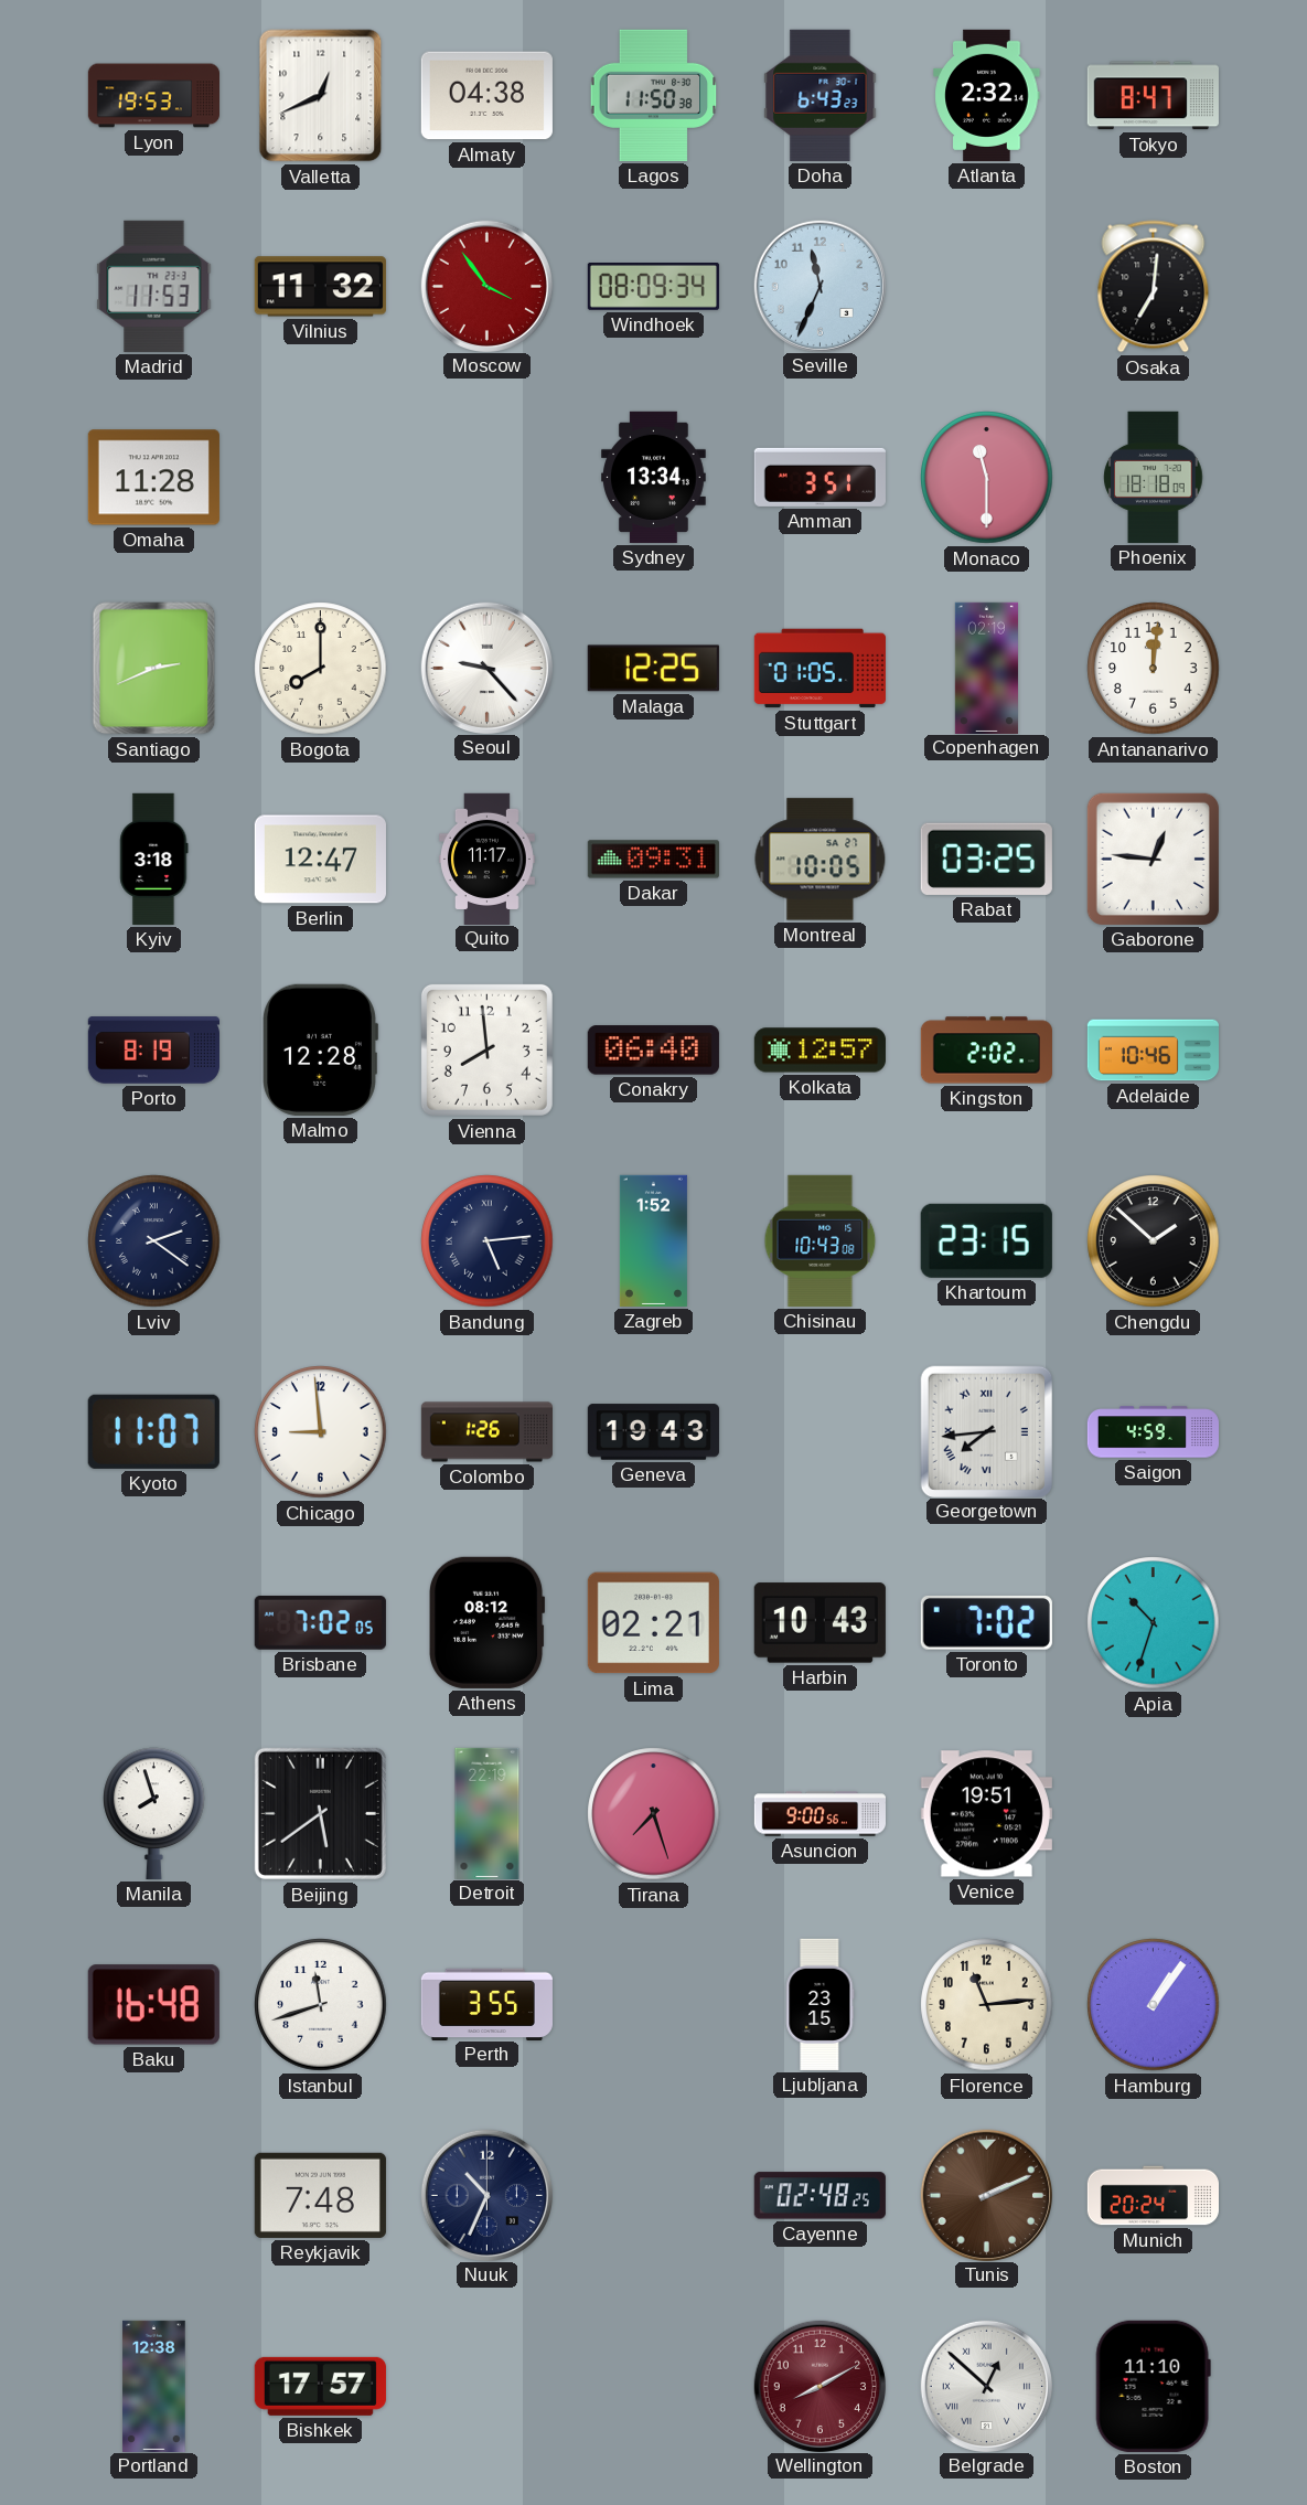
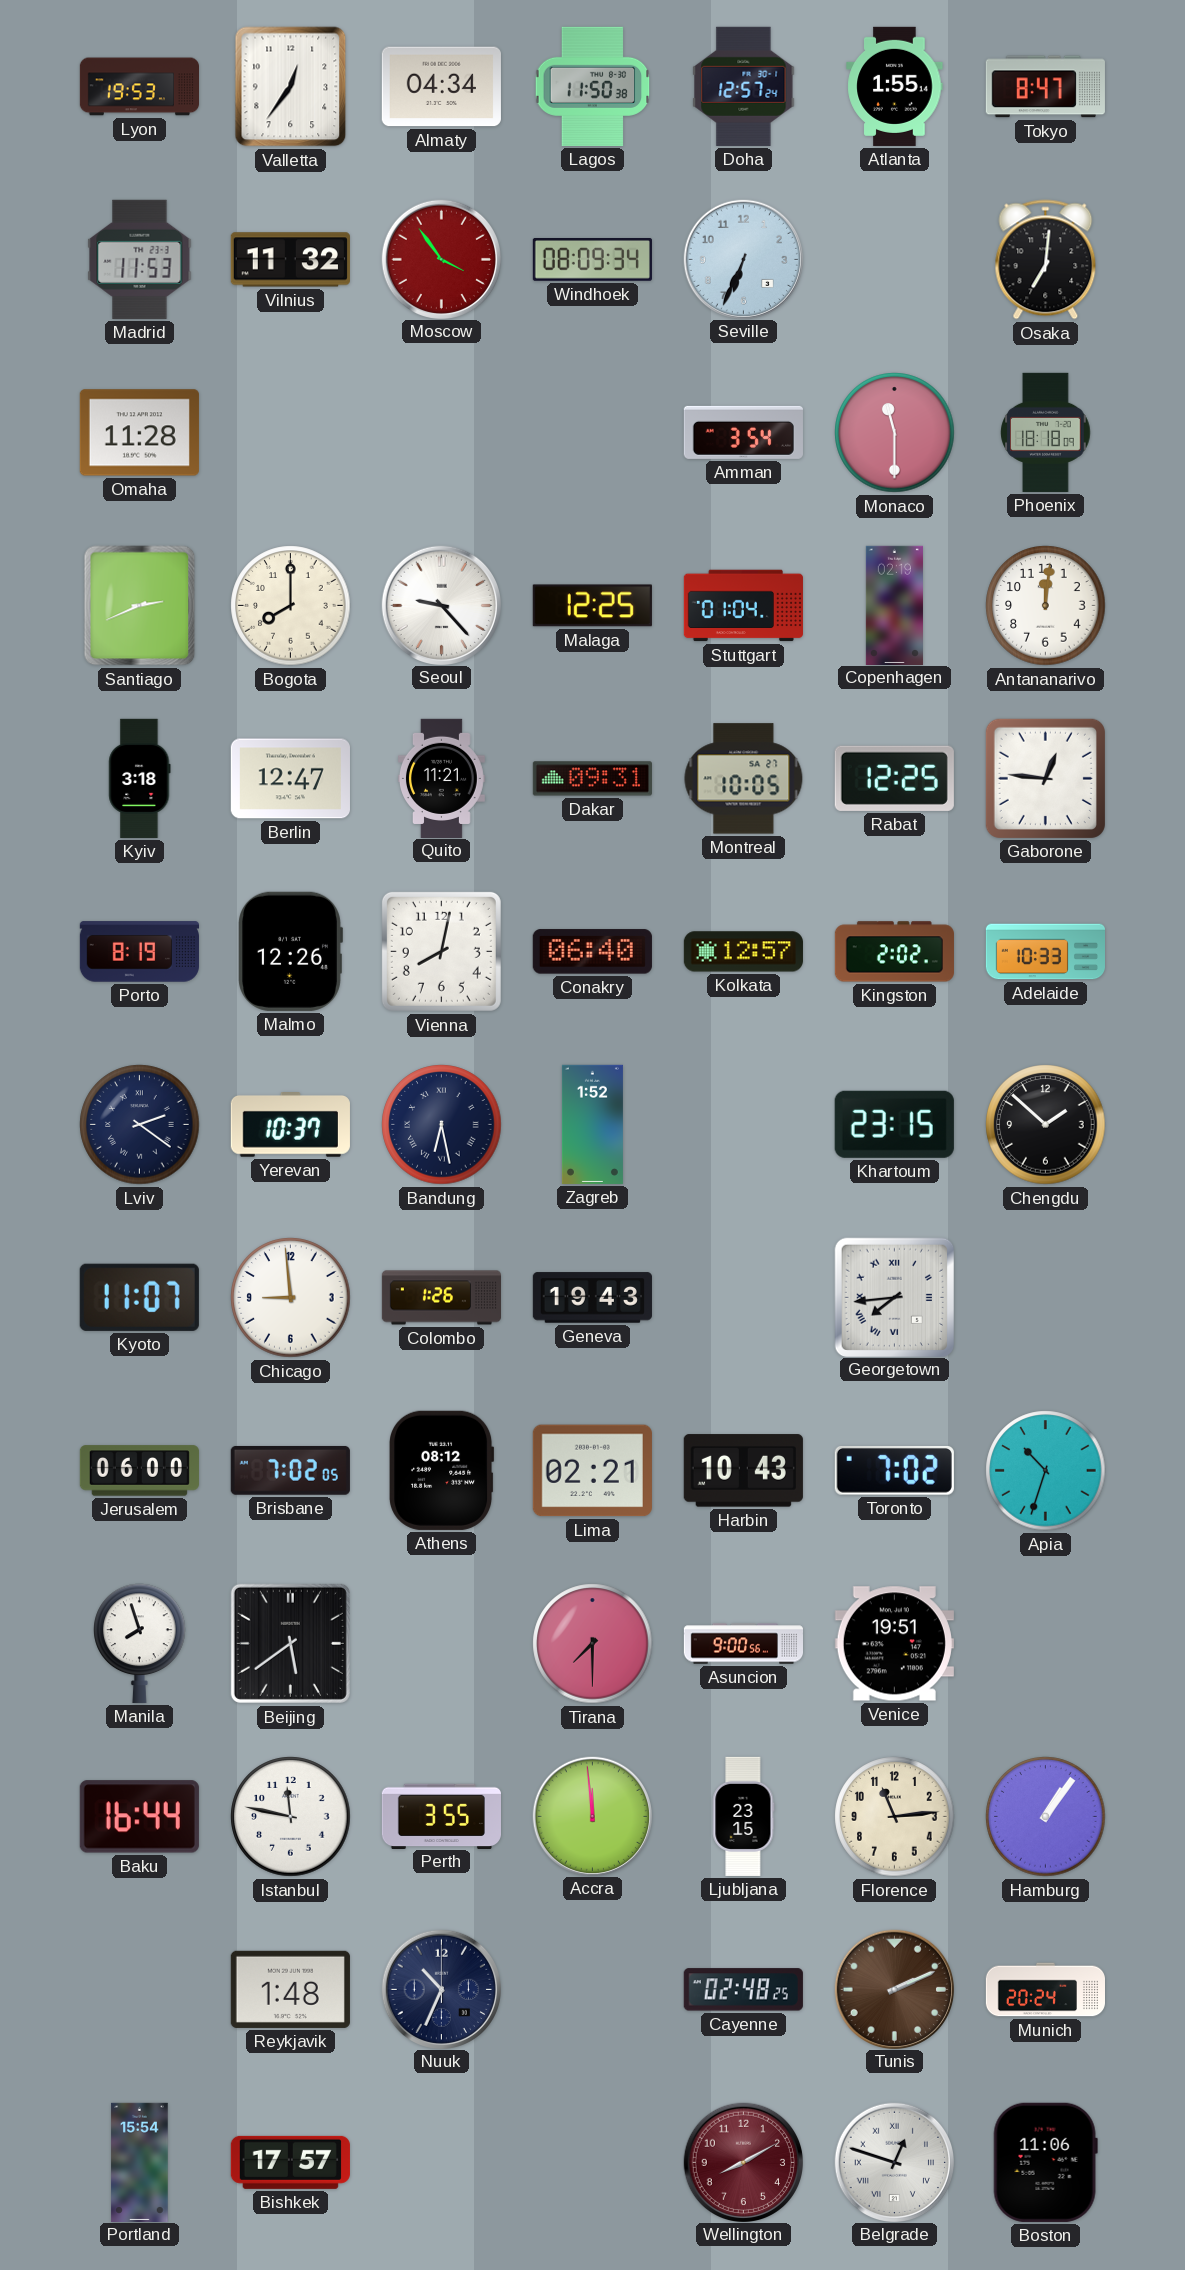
Valletta: 12:41 -> 12:36
Almaty: 04:38 -> 04:34
Doha: 6:43 -> 12:57
Atlanta: 2:32 -> 1:55
Seville: 11:34 -> 6:34
Sydney: 13:34 -> none
Amman: 3:51 -> 3:54
Stuttgart: 01:05 -> 01:04
Quito: 11:17 -> 11:21
Rabat: 03:25 -> 12:25
Malmo: 12:28 -> 12:26
Vienna: 7:59 -> 8:02
Adelaide: 10:46 -> 10:33
Yerevan: none -> 10:37
Bandung: 5:14 -> 6:28
Chisinau: 10:43 -> none
Saigon: 4:59 -> none
Jerusalem: none -> 06:00
Detroit: 22:19 -> none
Tirana: 7:27 -> 7:30
Baku: 16:48 -> 16:44
Istanbul: 11:42 -> 11:47
Accra: none -> 11:59
Reykjavik: 7:48 -> 1:48
Portland: 12:38 -> 15:54
Belgrade: 12:52 -> 12:48
Boston: 11:10 -> 11:06
